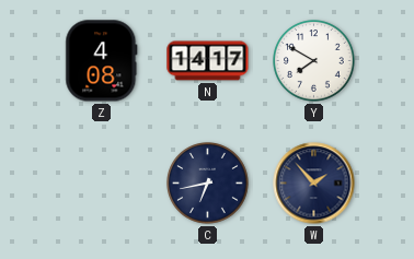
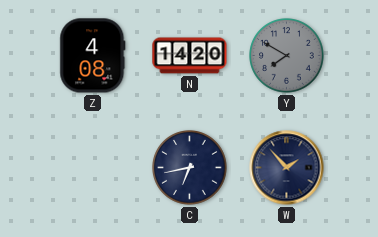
N: 14:17 -> 14:20
Y dial: white -> grey
